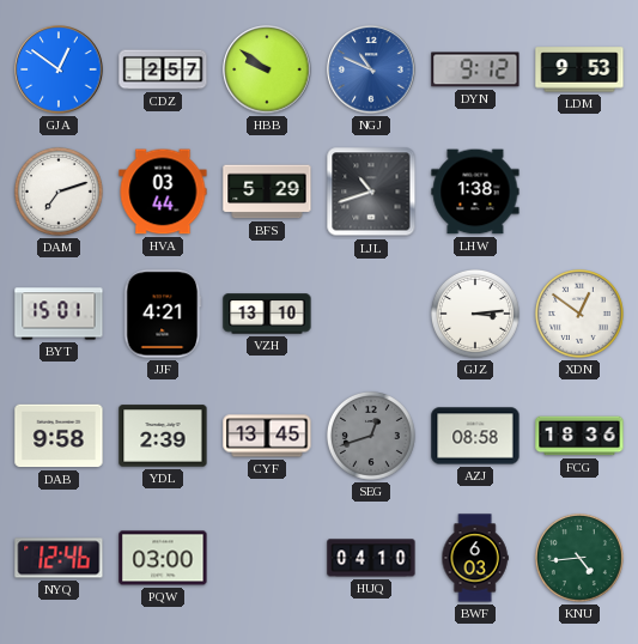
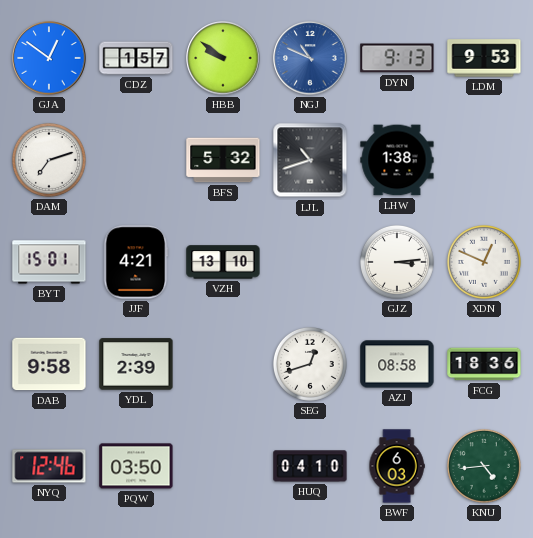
CDZ: 2:57 -> 1:57
DYN: 9:12 -> 9:13
HVA: 03:44 -> none
BFS: 5:29 -> 5:32
XDN: 12:51 -> 12:49
CYF: 13:45 -> none
SEG dial: grey -> white
PQW: 03:00 -> 03:50
